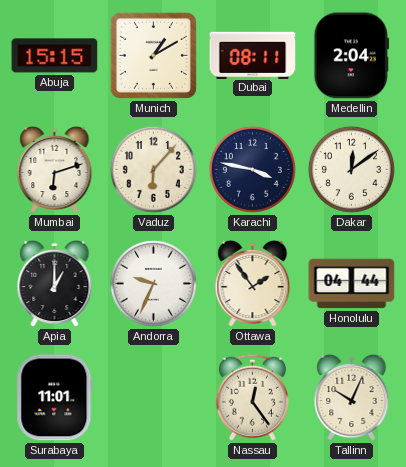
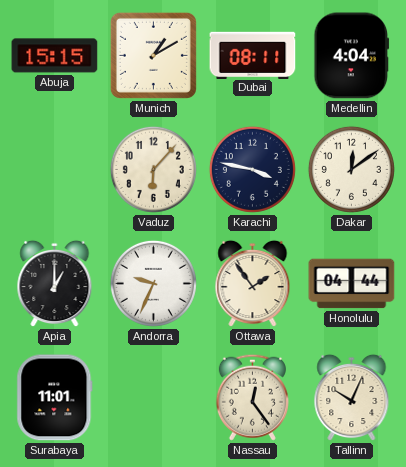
Medellin: 2:04 -> 4:04
Mumbai: 6:12 -> none
